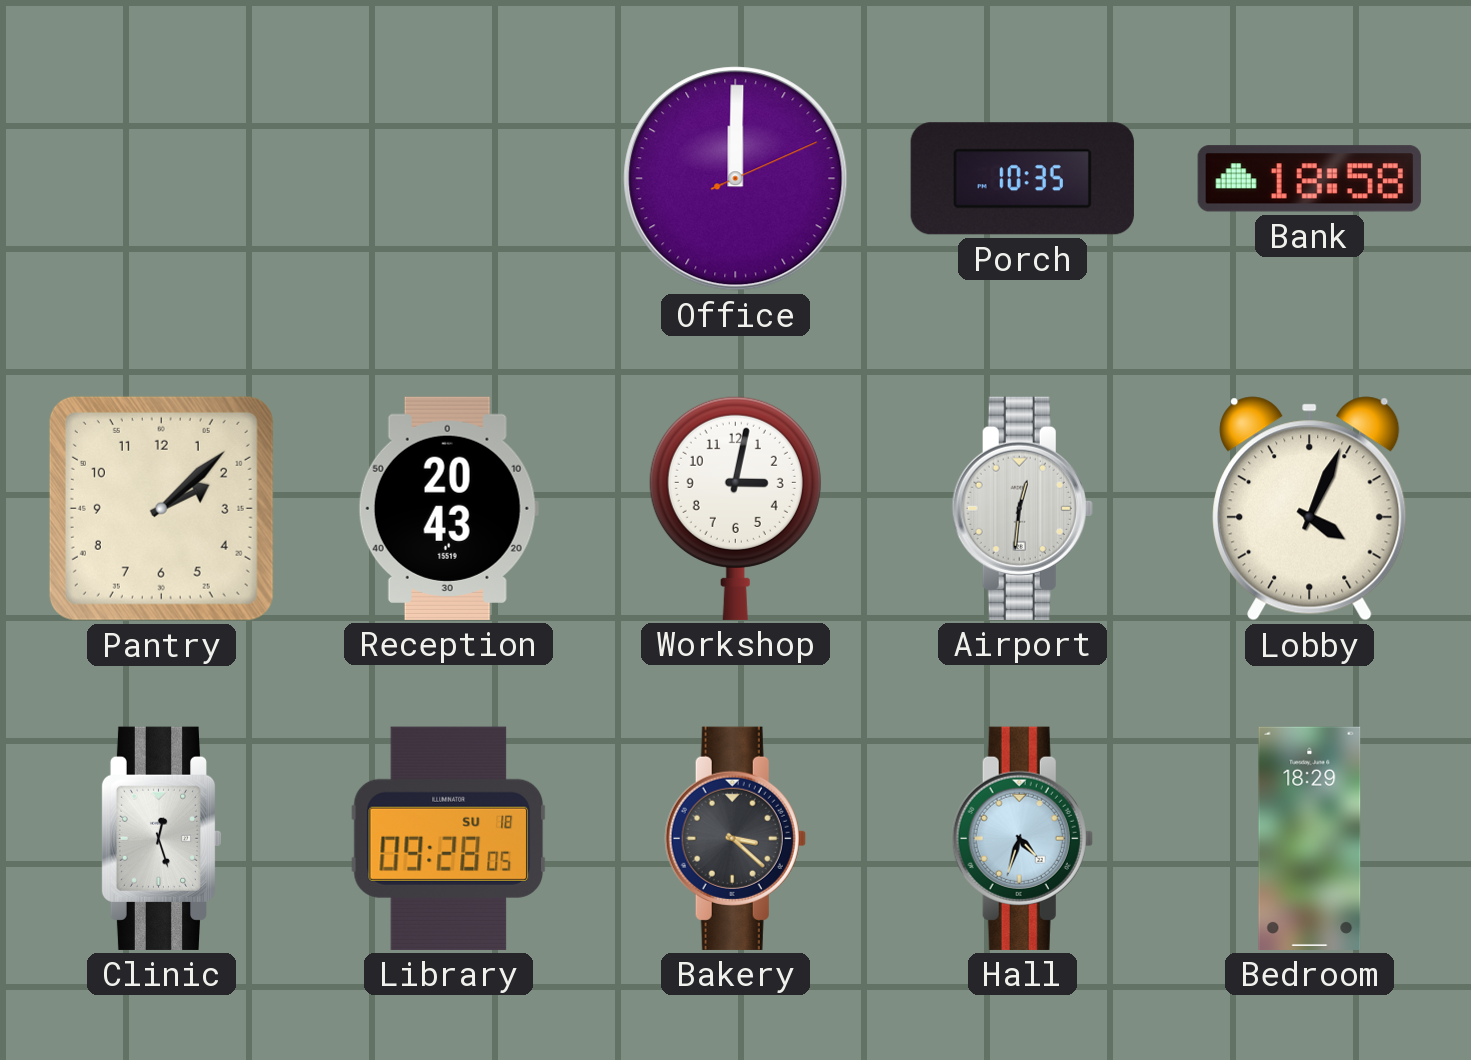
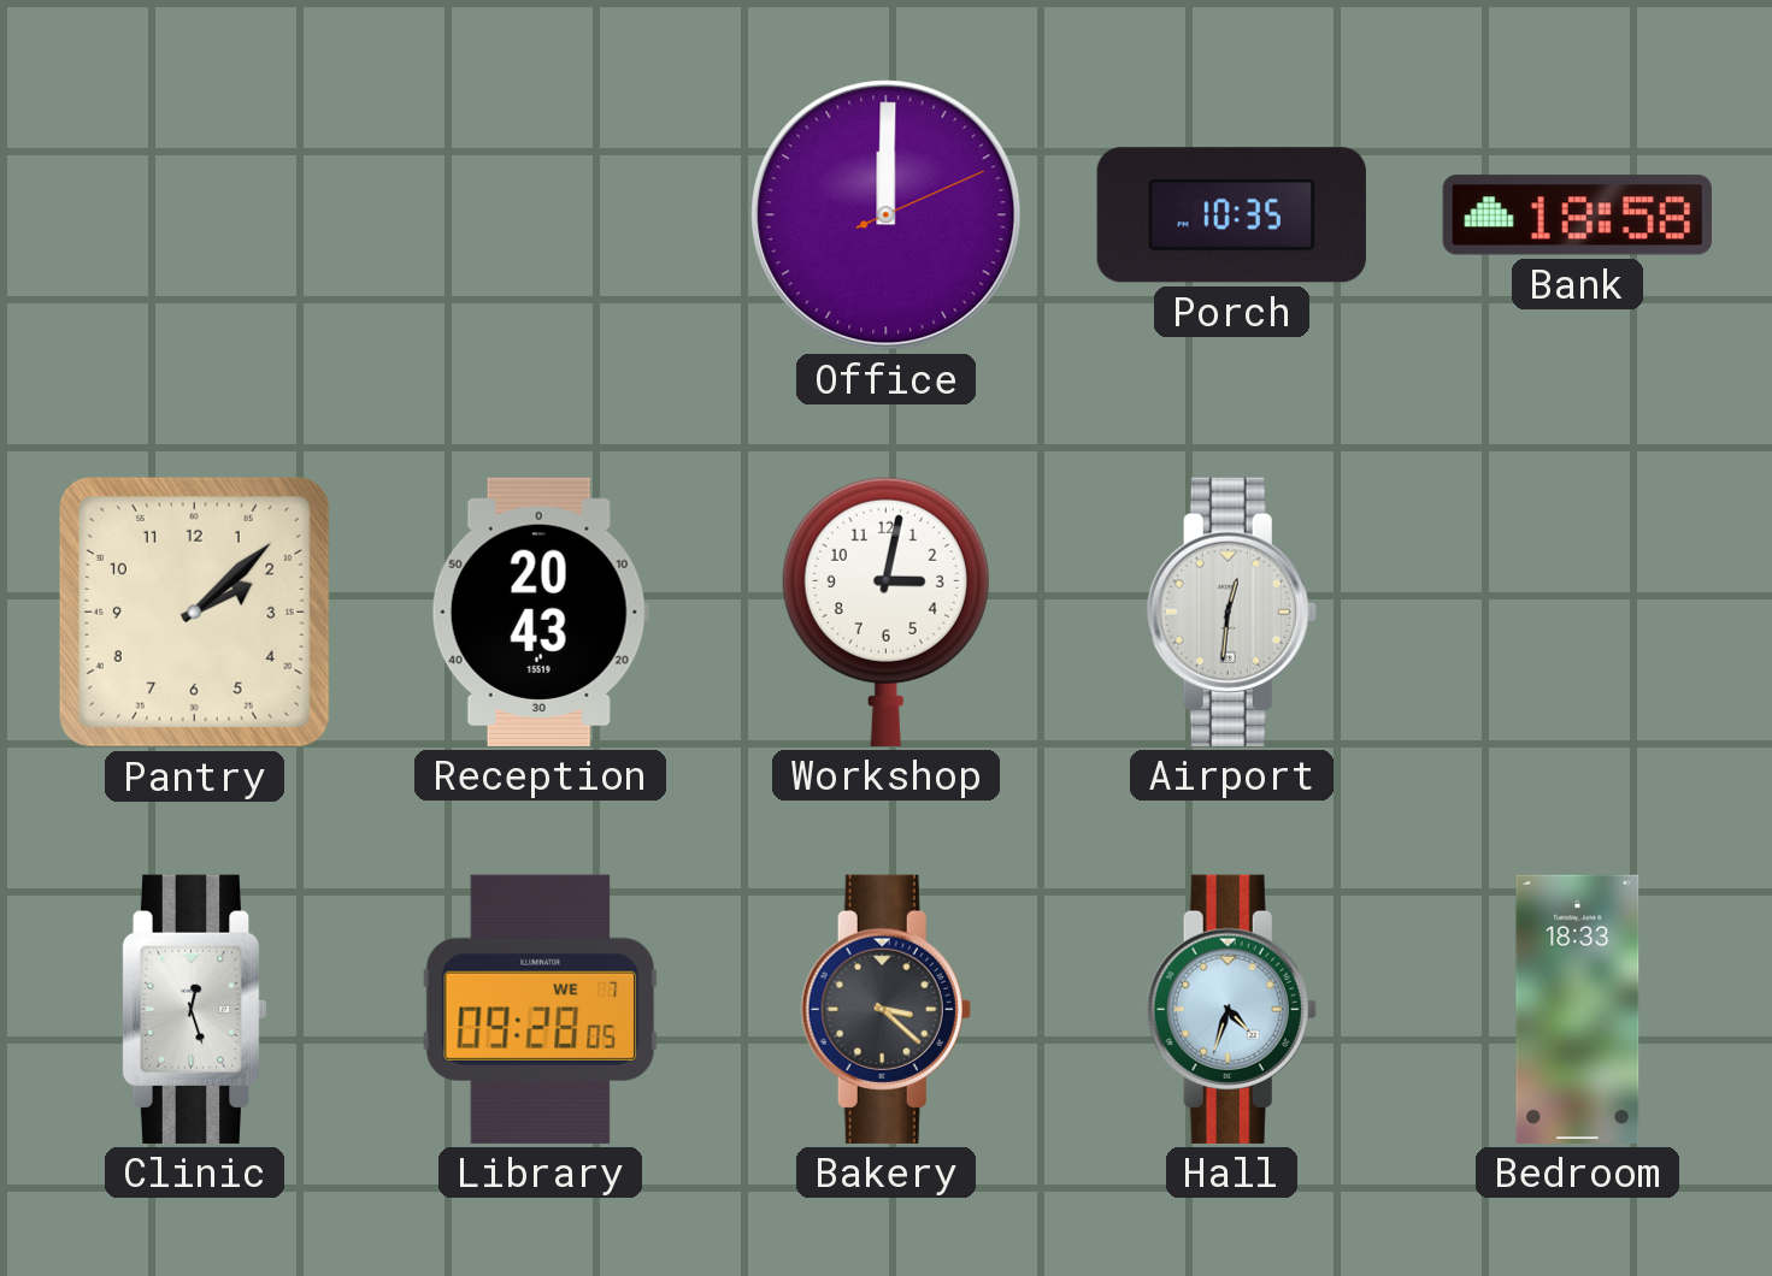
Lobby: 4:04 -> none
Library date: SU 18 -> WE 7
Bedroom: 18:29 -> 18:33
